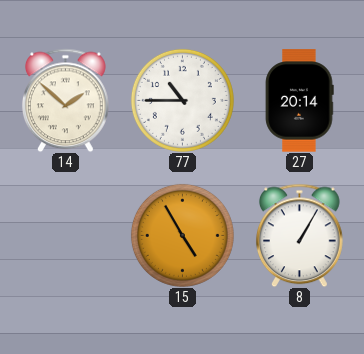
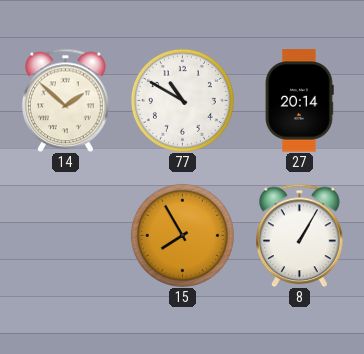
77: 10:45 -> 10:50
15: 4:55 -> 7:55
